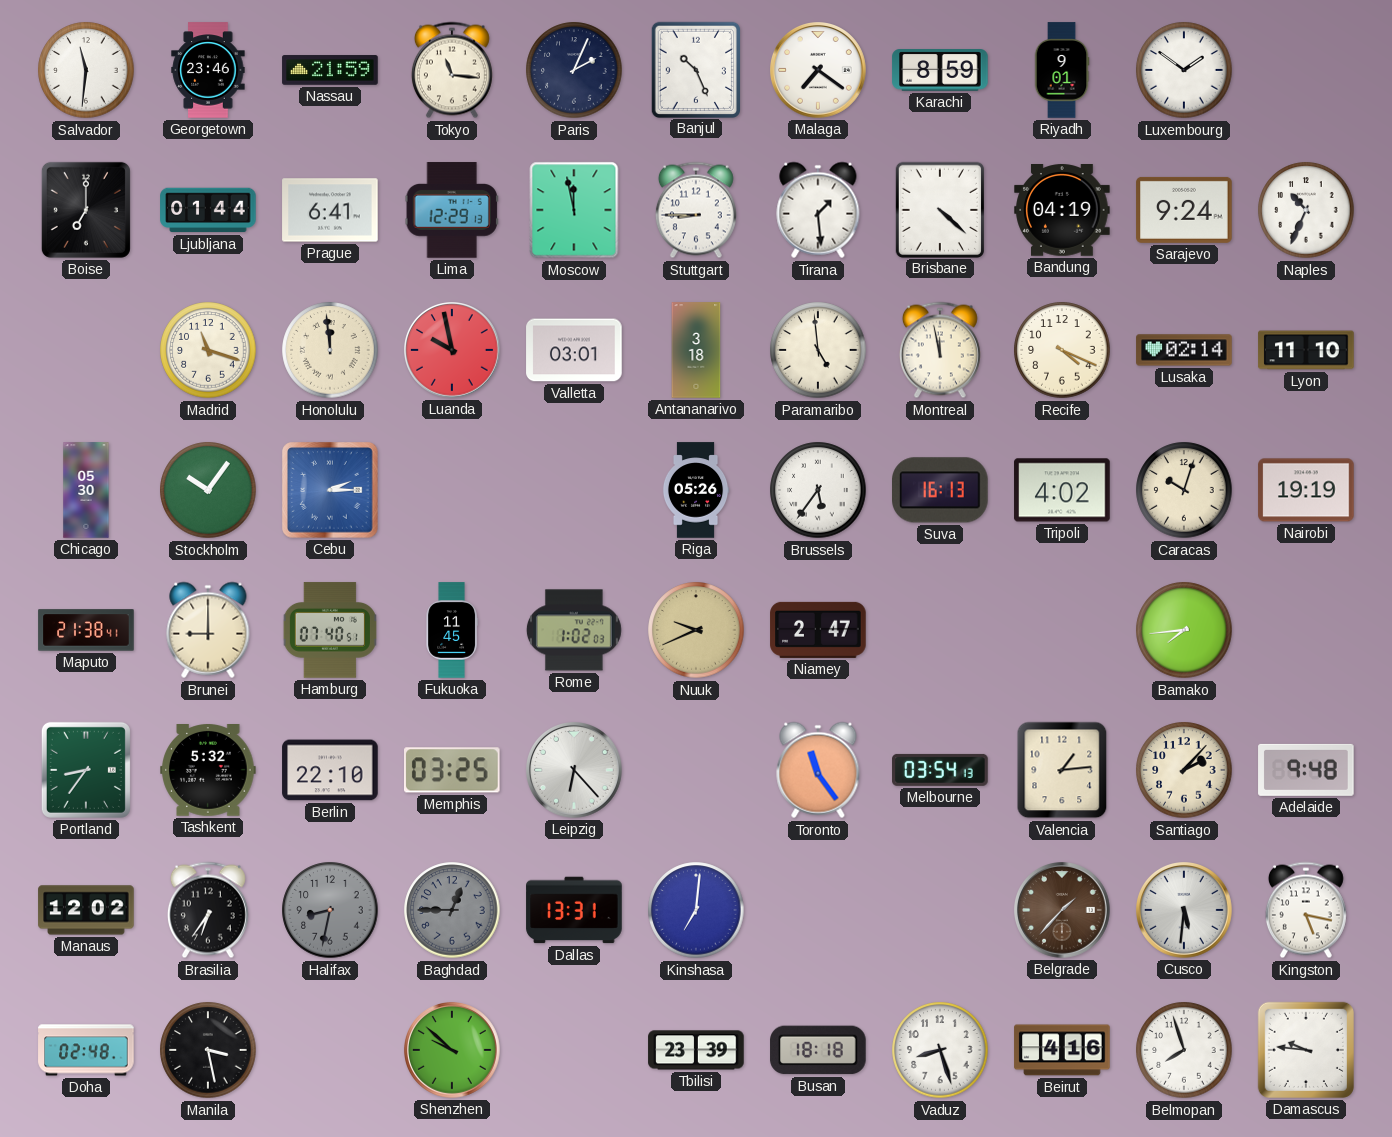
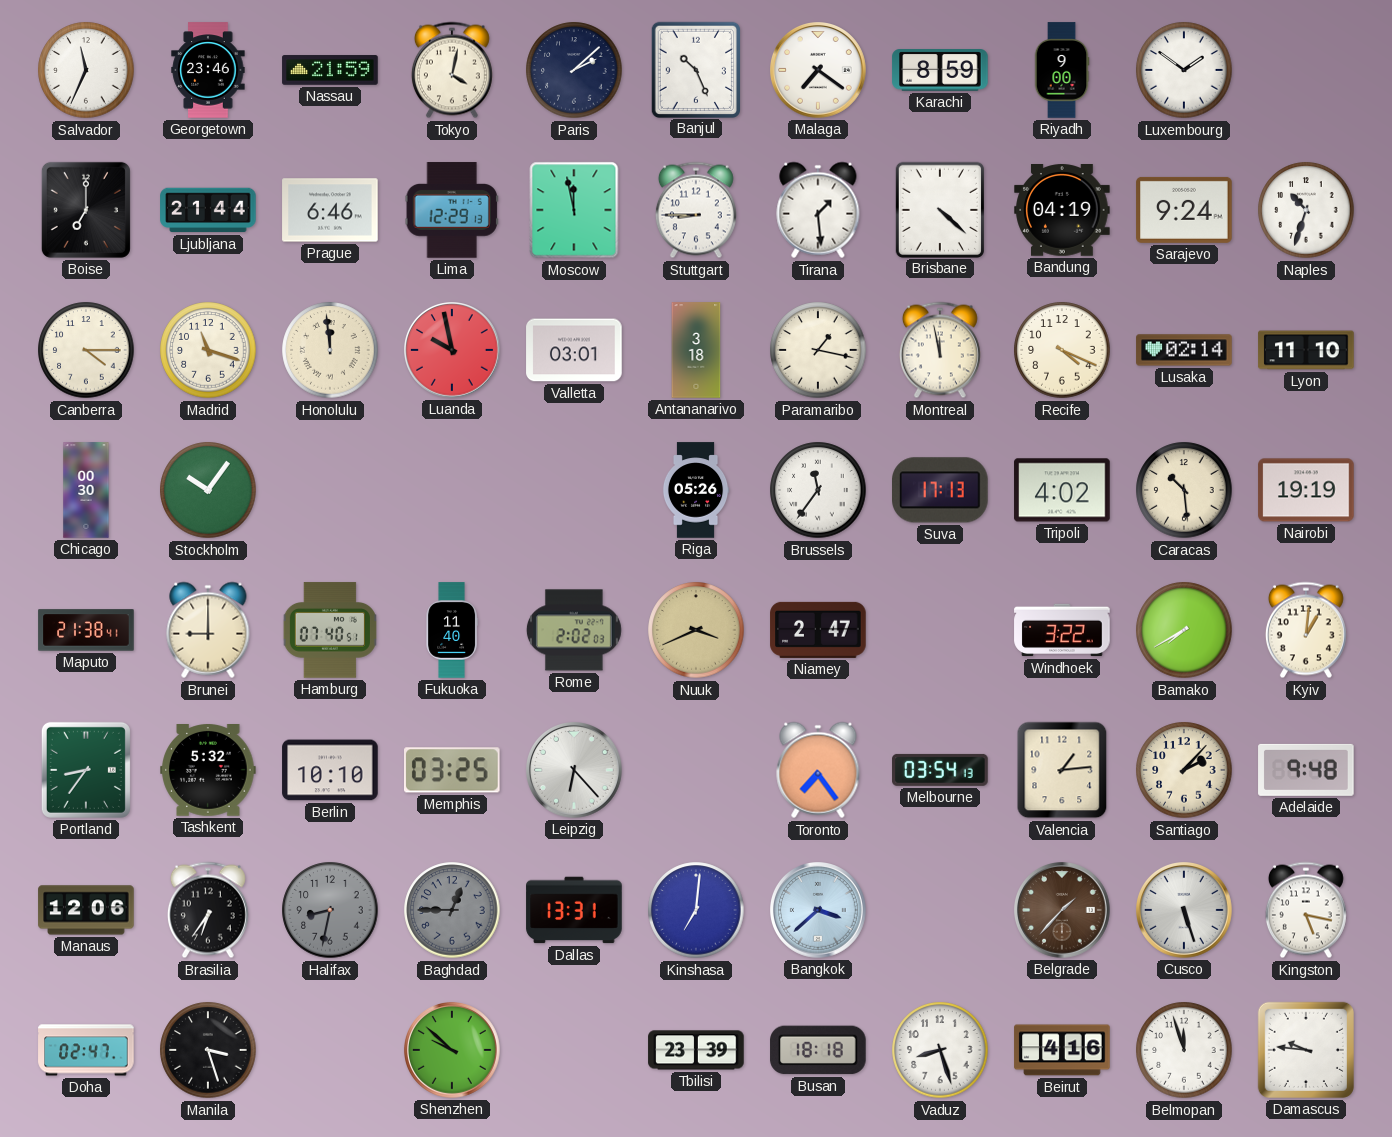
Salvador: 11:31 -> 11:34
Tokyo: 11:16 -> 4:02
Paris: 2:04 -> 2:08
Riyadh: 9:01 -> 9:00
Ljubljana: 01:44 -> 21:44
Prague: 6:41 -> 6:46
Naples: 10:34 -> 10:33
Canberra: none -> 4:15
Paramaribo: 4:59 -> 1:17
Chicago: 05:30 -> 00:30
Cebu: 2:15 -> none
Brussels: 5:36 -> 11:36
Suva: 16:13 -> 17:13
Caracas: 10:03 -> 10:29
Fukuoka: 11:45 -> 11:40
Rome: 1:02 -> 2:02
Nuuk: 9:41 -> 3:41
Windhoek: none -> 3:22
Bamako: 7:44 -> 7:40
Kyiv: none -> 1:01
Berlin: 22:10 -> 10:10
Toronto: 11:24 -> 7:24
Manaus: 12:02 -> 12:06
Bangkok: none -> 3:38
Cusco: 5:31 -> 5:27
Doha: 02:48 -> 02:47
Manila: 3:28 -> 3:27
Belmopan: 7:57 -> 11:57
